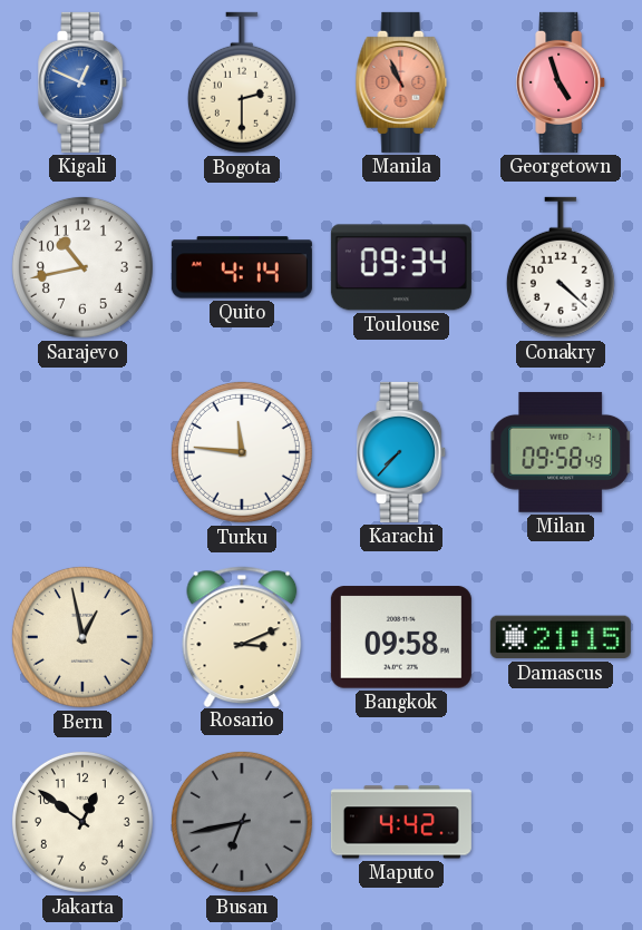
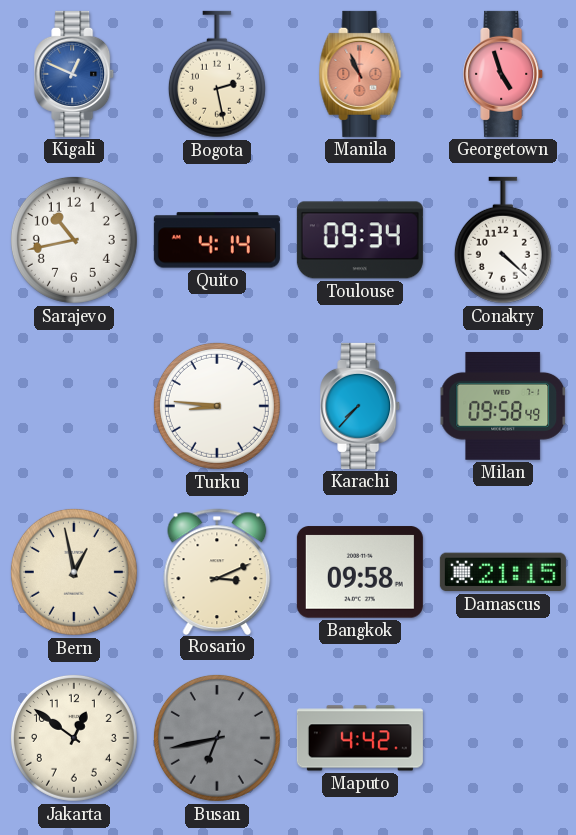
Bogota: 2:30 -> 2:28
Turku: 11:46 -> 8:46
